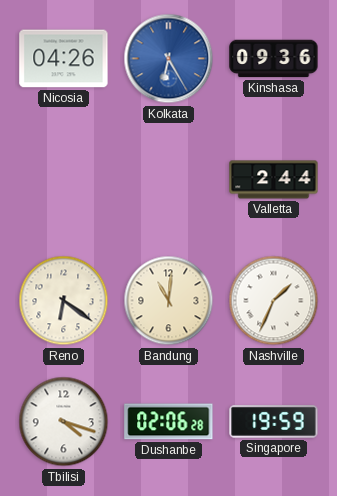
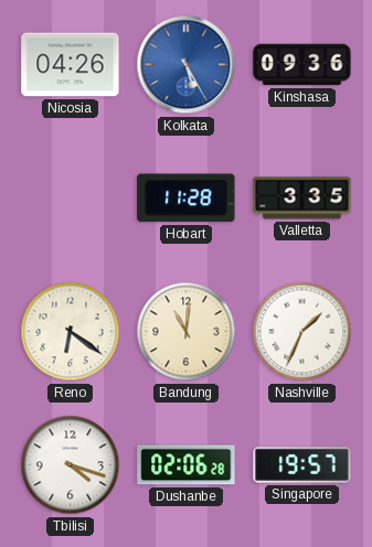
Kolkata: 6:25 -> 5:25
Hobart: none -> 11:28
Valletta: 2:44 -> 3:35
Singapore: 19:59 -> 19:57
